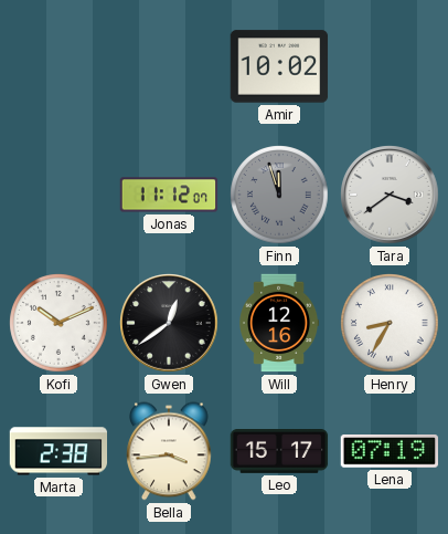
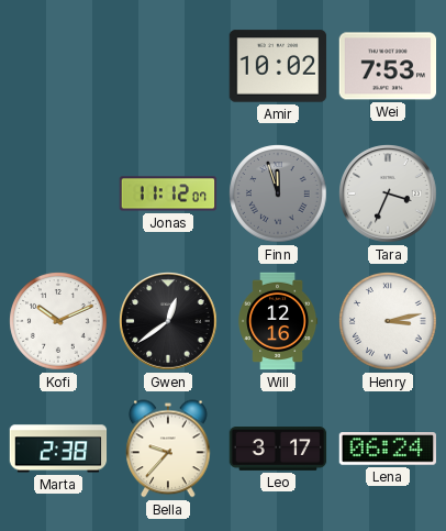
Wei: none -> 7:53
Tara: 3:39 -> 3:34
Henry: 8:35 -> 3:13
Bella: 3:44 -> 9:37
Leo: 15:17 -> 3:17
Lena: 07:19 -> 06:24
